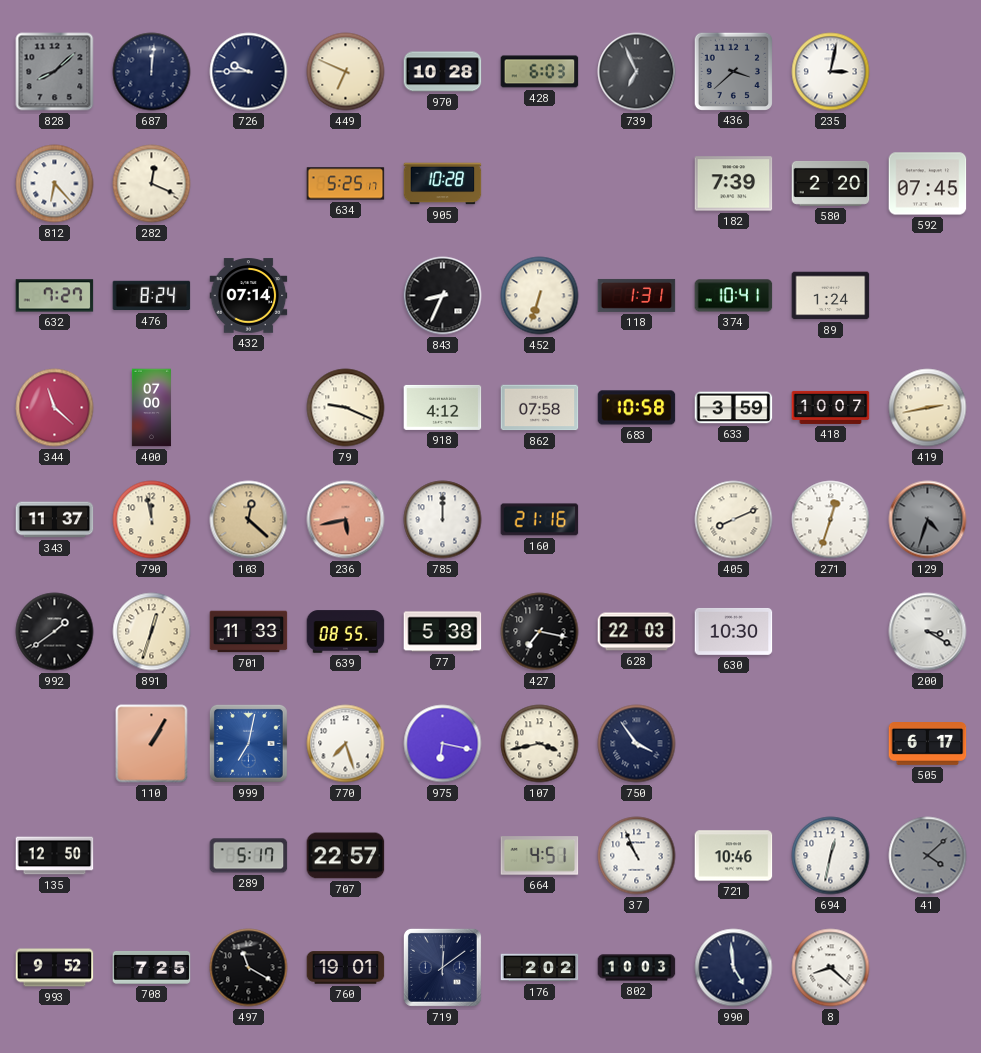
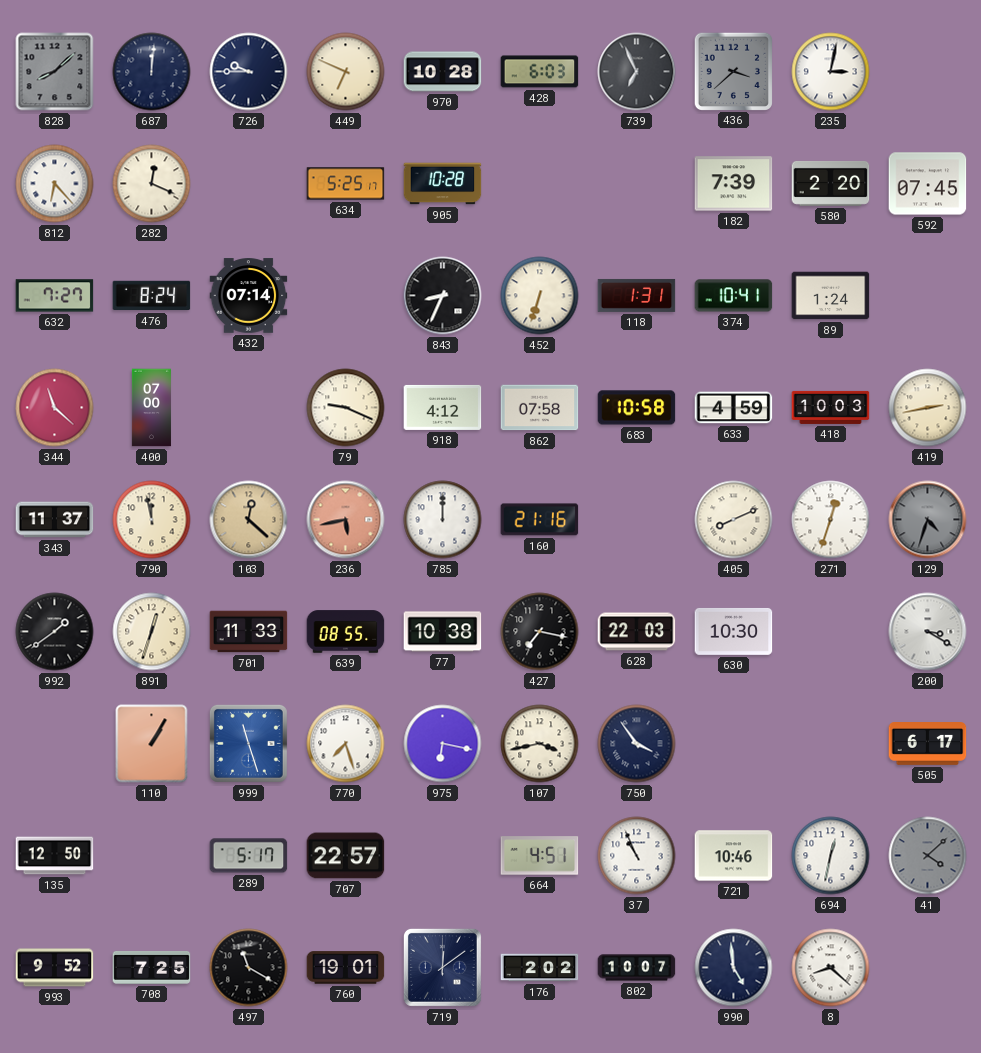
633: 3:59 -> 4:59
418: 10:07 -> 10:03
77: 5:38 -> 10:38
999: 7:02 -> 11:27
802: 10:03 -> 10:07
